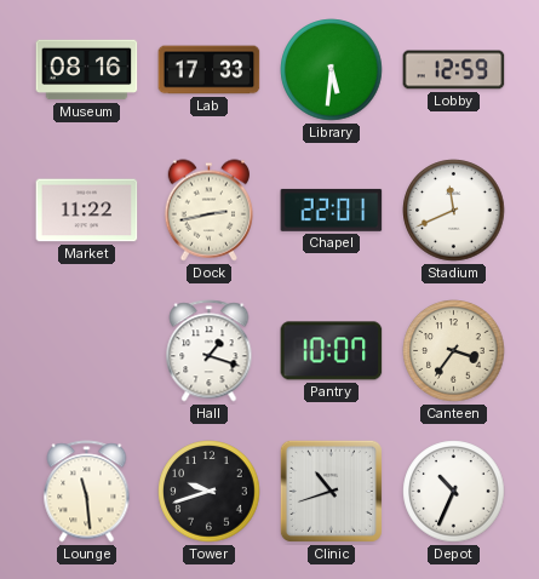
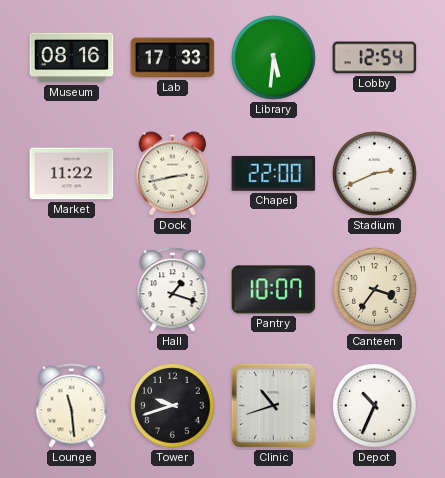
Lobby: 12:59 -> 12:54
Chapel: 22:01 -> 22:00
Stadium: 11:41 -> 2:41
